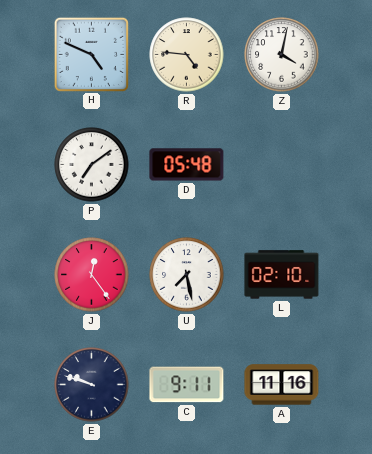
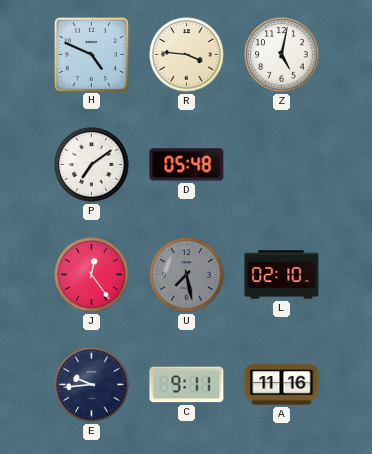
R: 4:46 -> 3:46
Z: 4:02 -> 5:02
U dial: white -> grey
E: 9:48 -> 9:44
